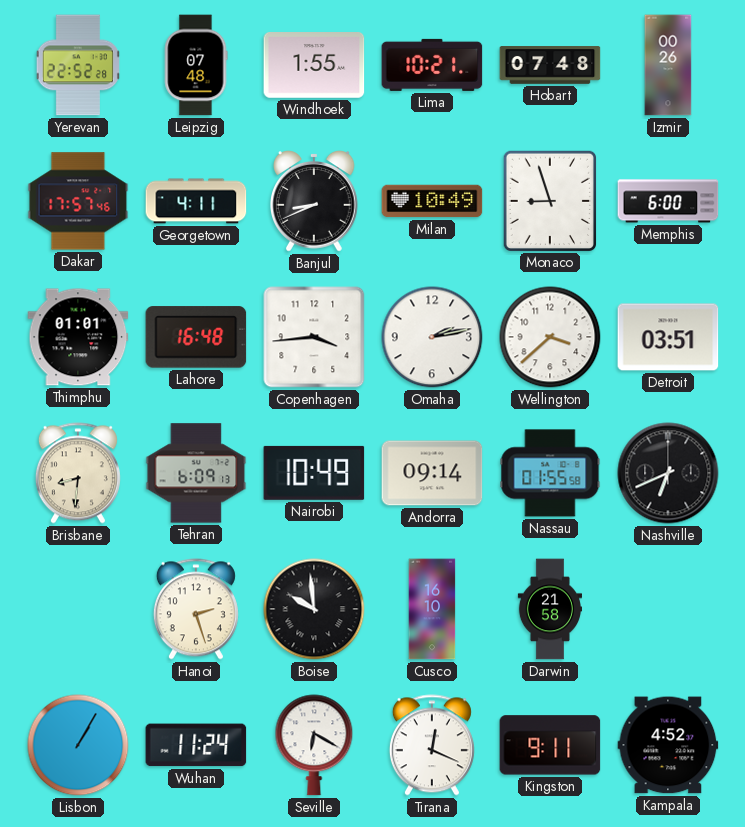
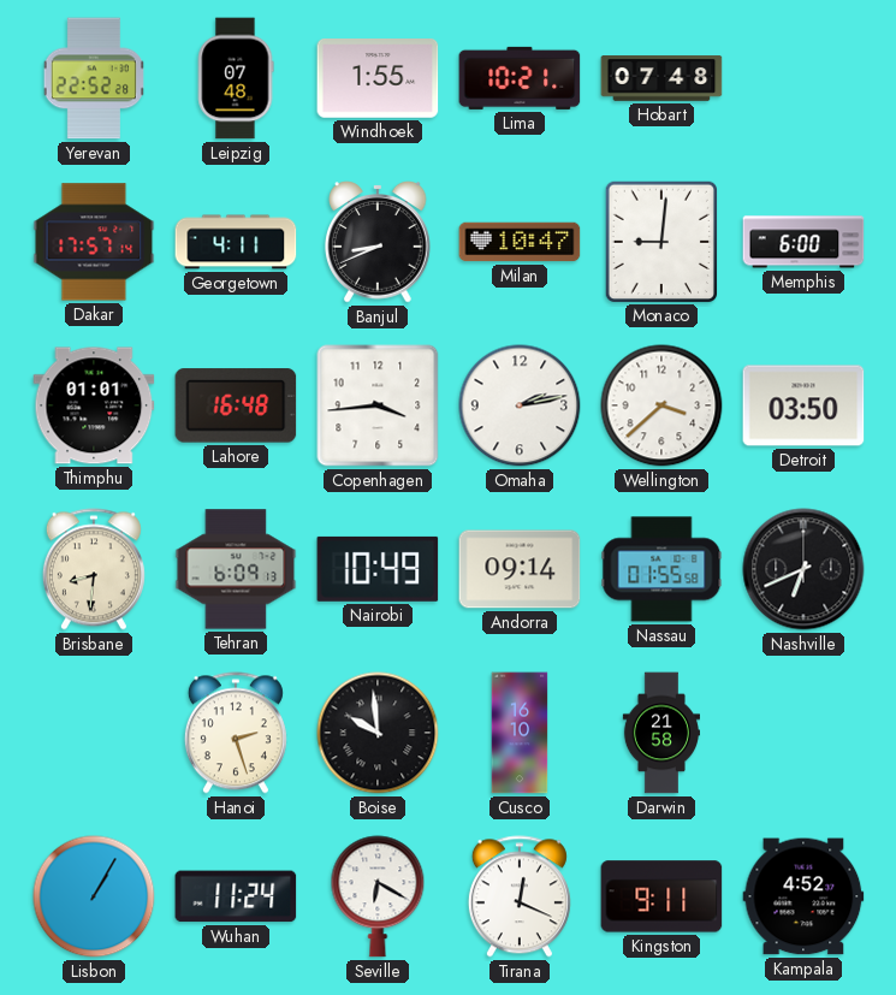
Izmir: 00:26 -> none
Dakar: 17:57:46 -> 17:57:14
Milan: 10:49 -> 10:47
Monaco: 8:57 -> 9:01
Detroit: 03:51 -> 03:50
